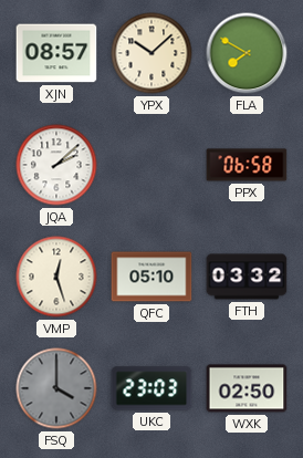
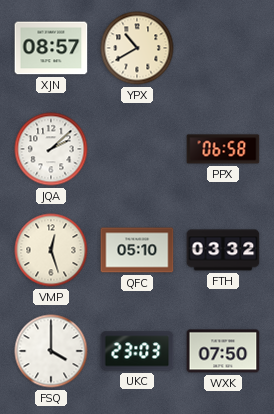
YPX: 10:08 -> 10:40
FLA: 7:50 -> none
FSQ dial: grey -> white
WXK: 02:50 -> 07:50
